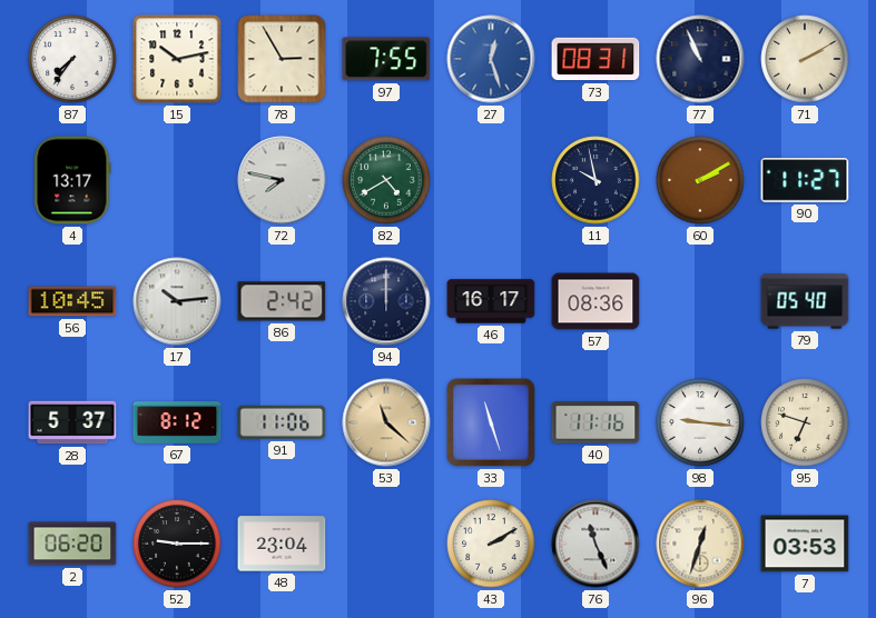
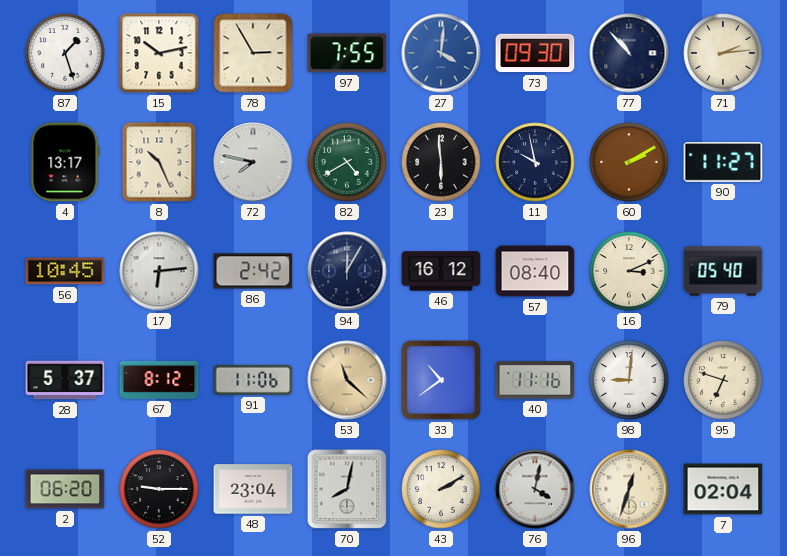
87: 7:36 -> 1:27
27: 12:27 -> 4:01
73: 08:31 -> 09:30
77: 10:56 -> 10:53
71: 2:10 -> 2:14
8: none -> 10:26
23: none -> 5:59
17: 10:14 -> 6:14
94: 12:00 -> 12:05
46: 16:17 -> 16:12
57: 08:36 -> 08:40
16: none -> 3:11
33: 11:27 -> 10:39
98: 9:16 -> 9:01
70: none -> 8:02
76: 11:26 -> 4:02
7: 03:53 -> 02:04
